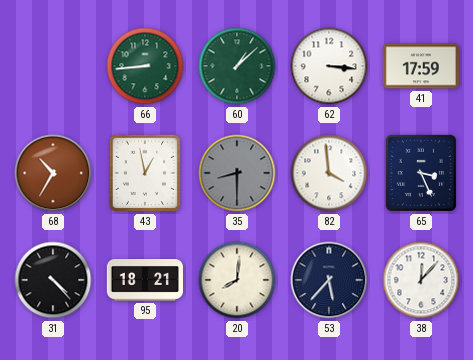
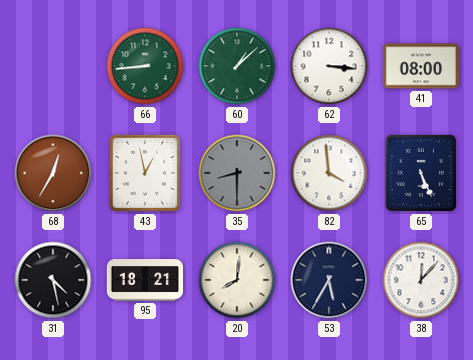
41: 17:59 -> 08:00
68: 10:35 -> 12:35
65: 3:26 -> 5:26
31: 4:23 -> 4:28
53: 5:37 -> 5:35
